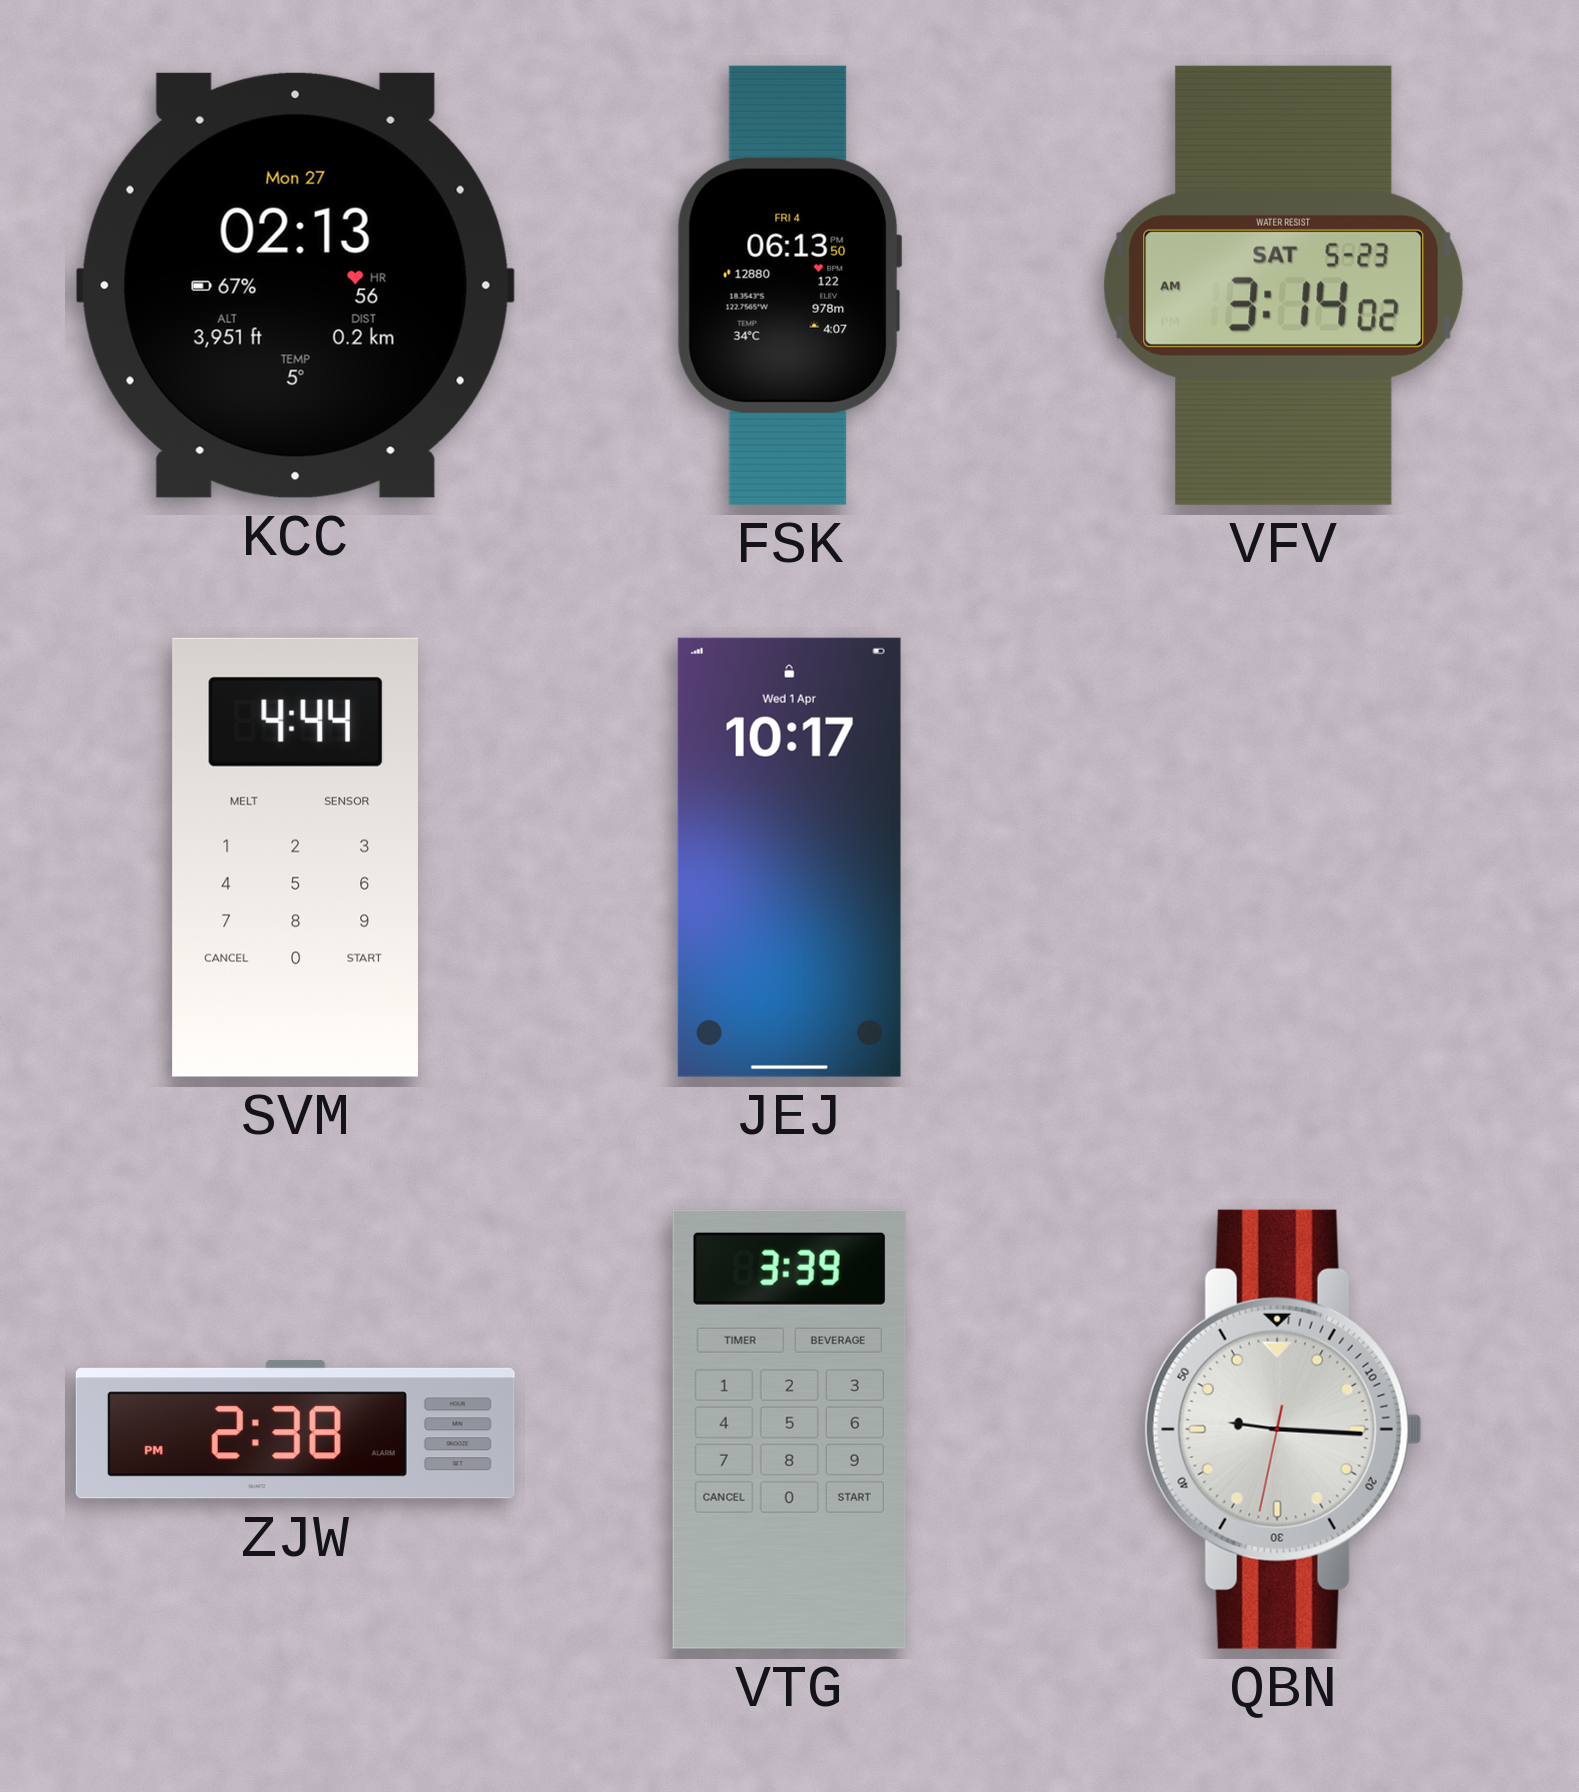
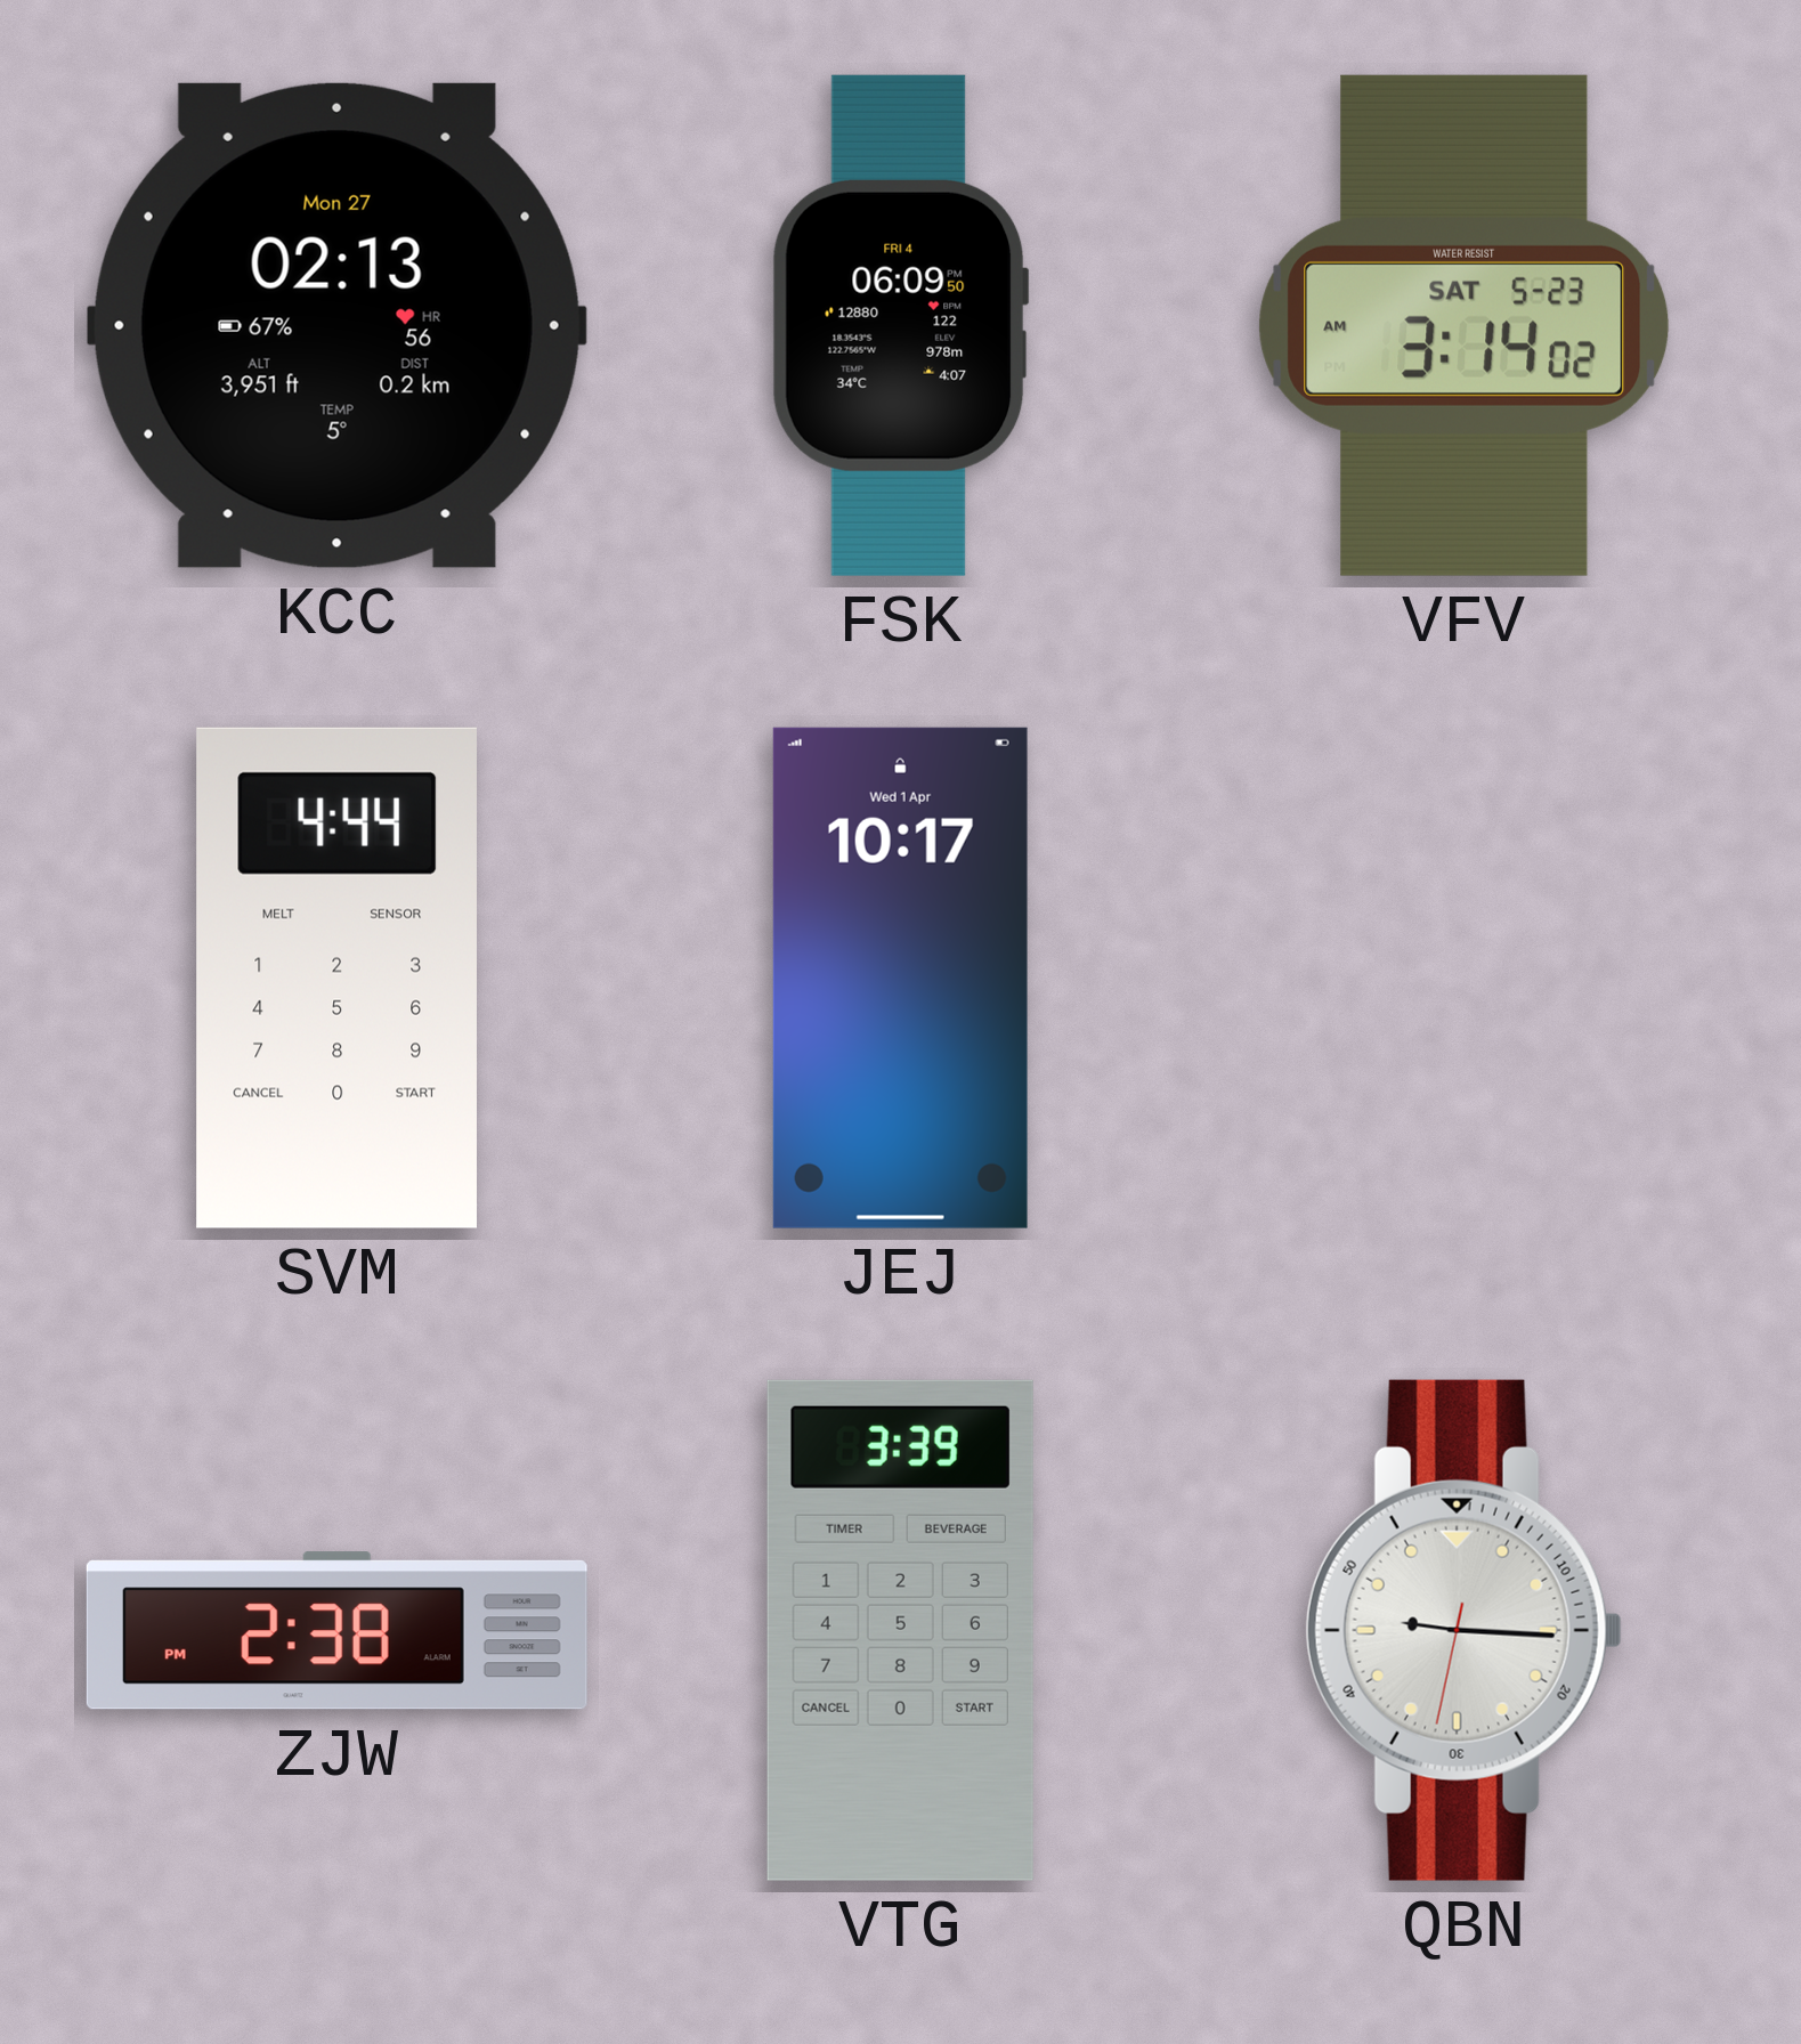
FSK: 06:13 -> 06:09
